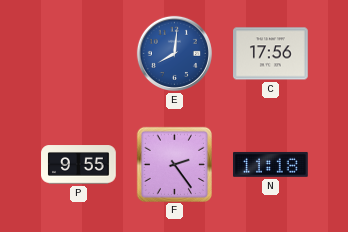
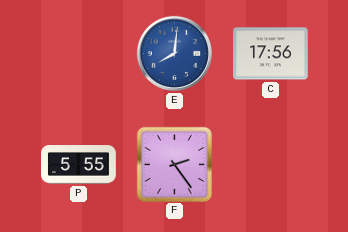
P: 9:55 -> 5:55
N: 11:18 -> none
